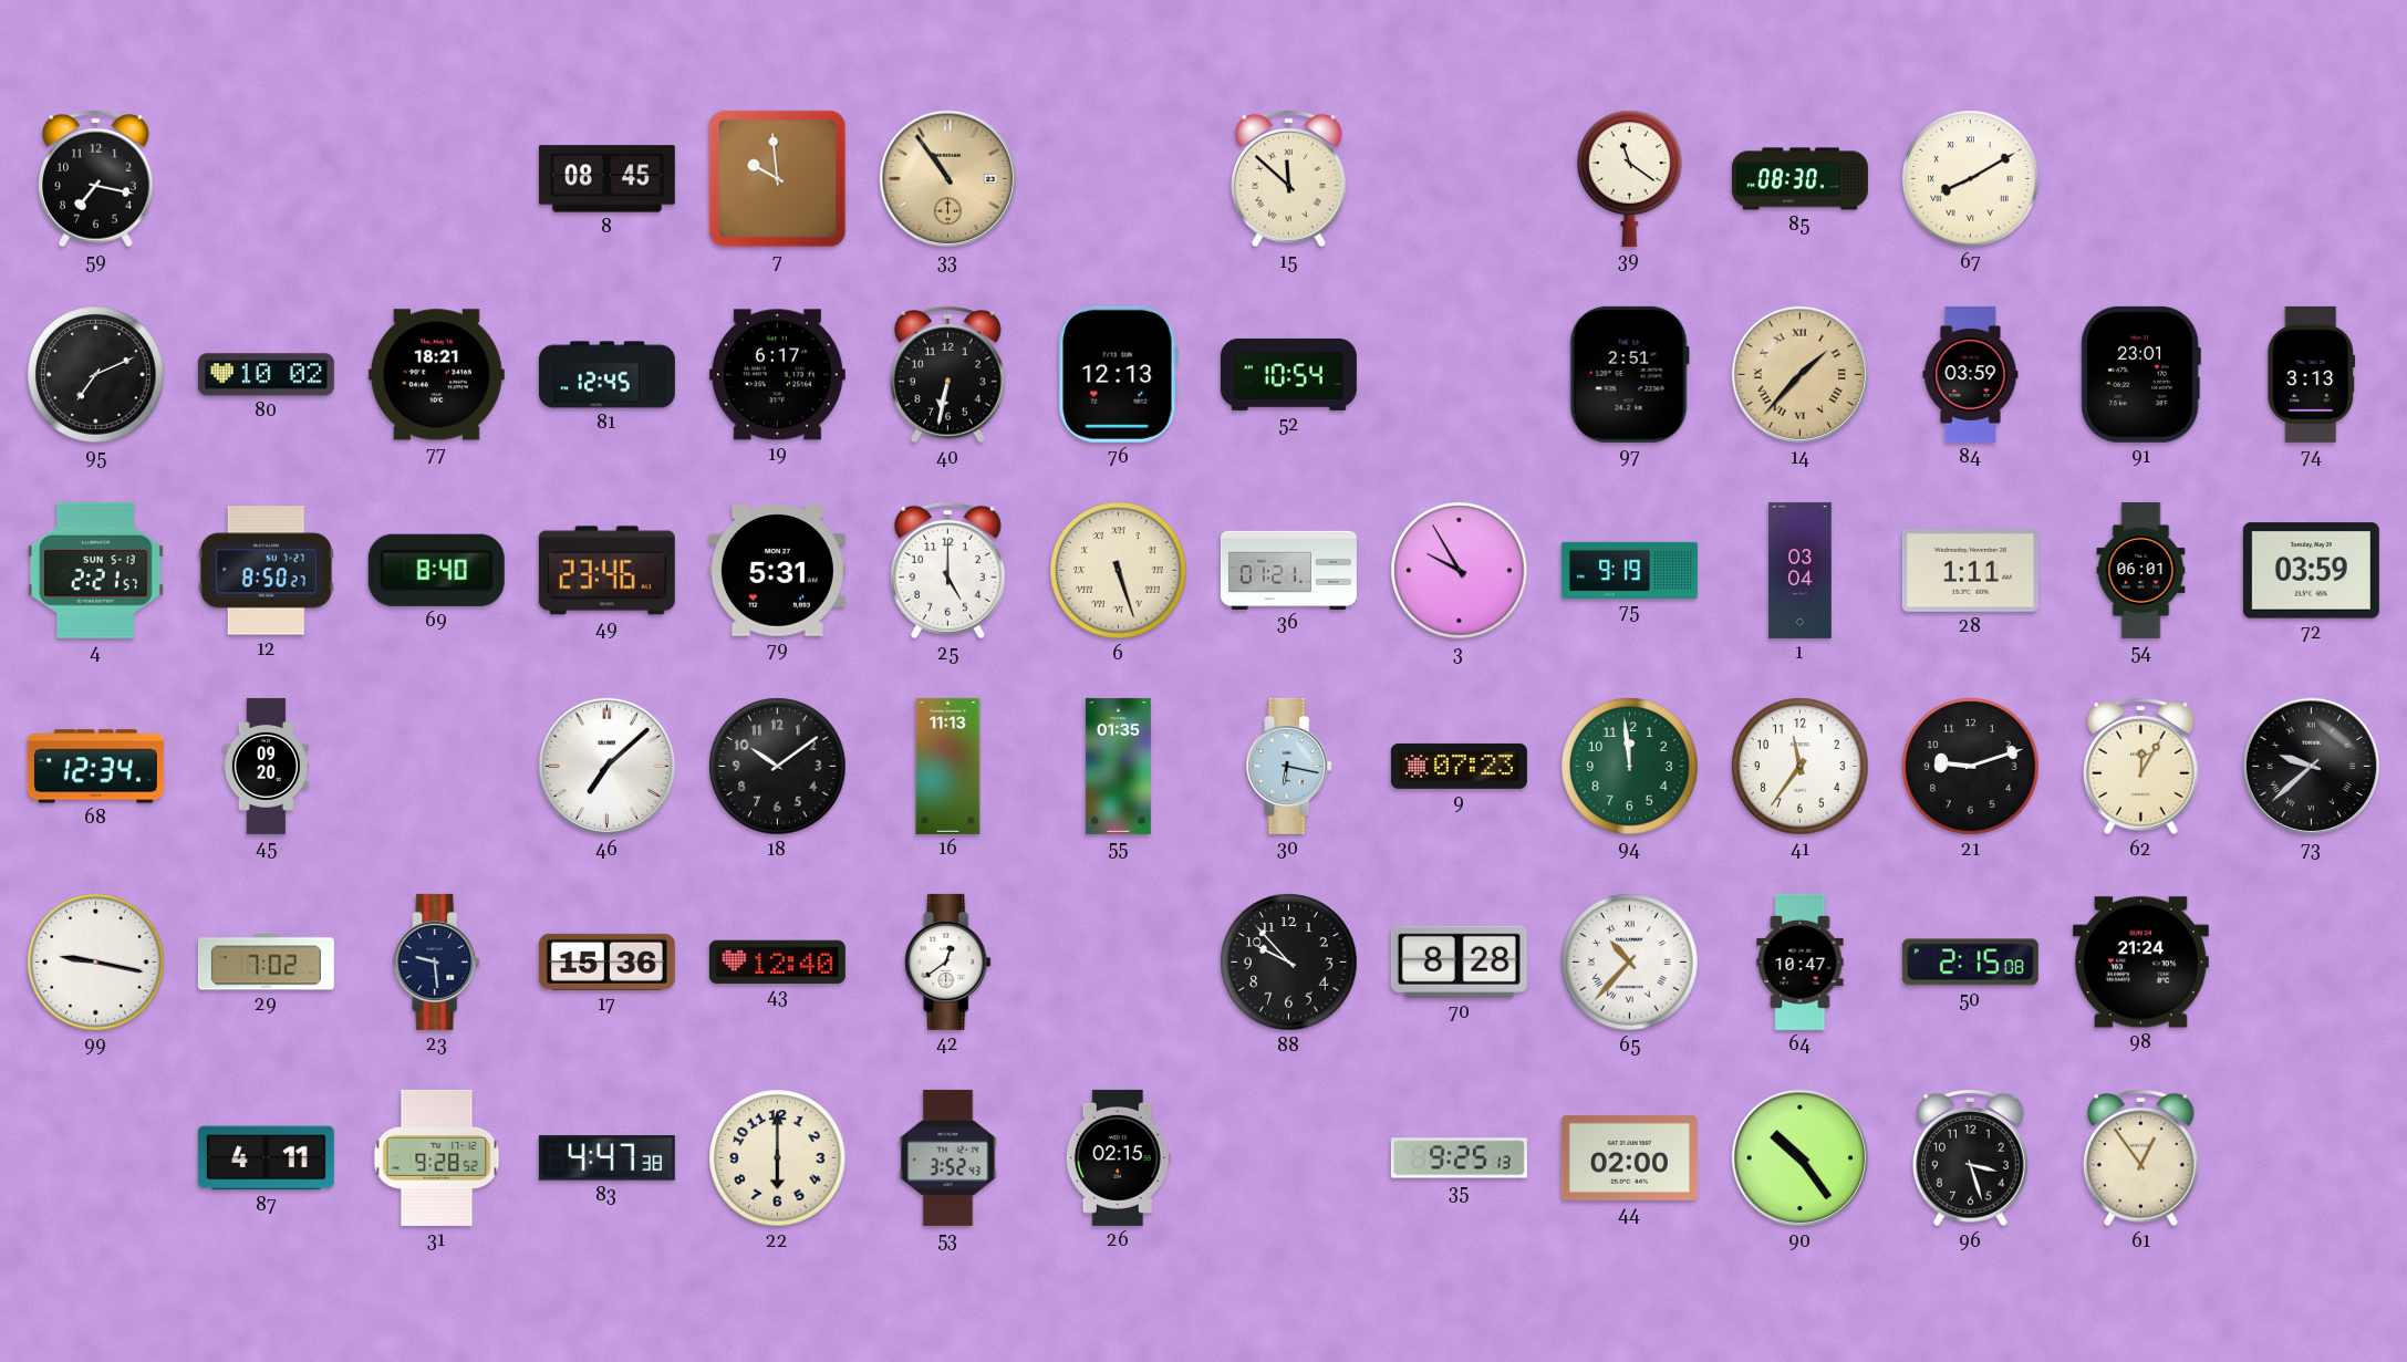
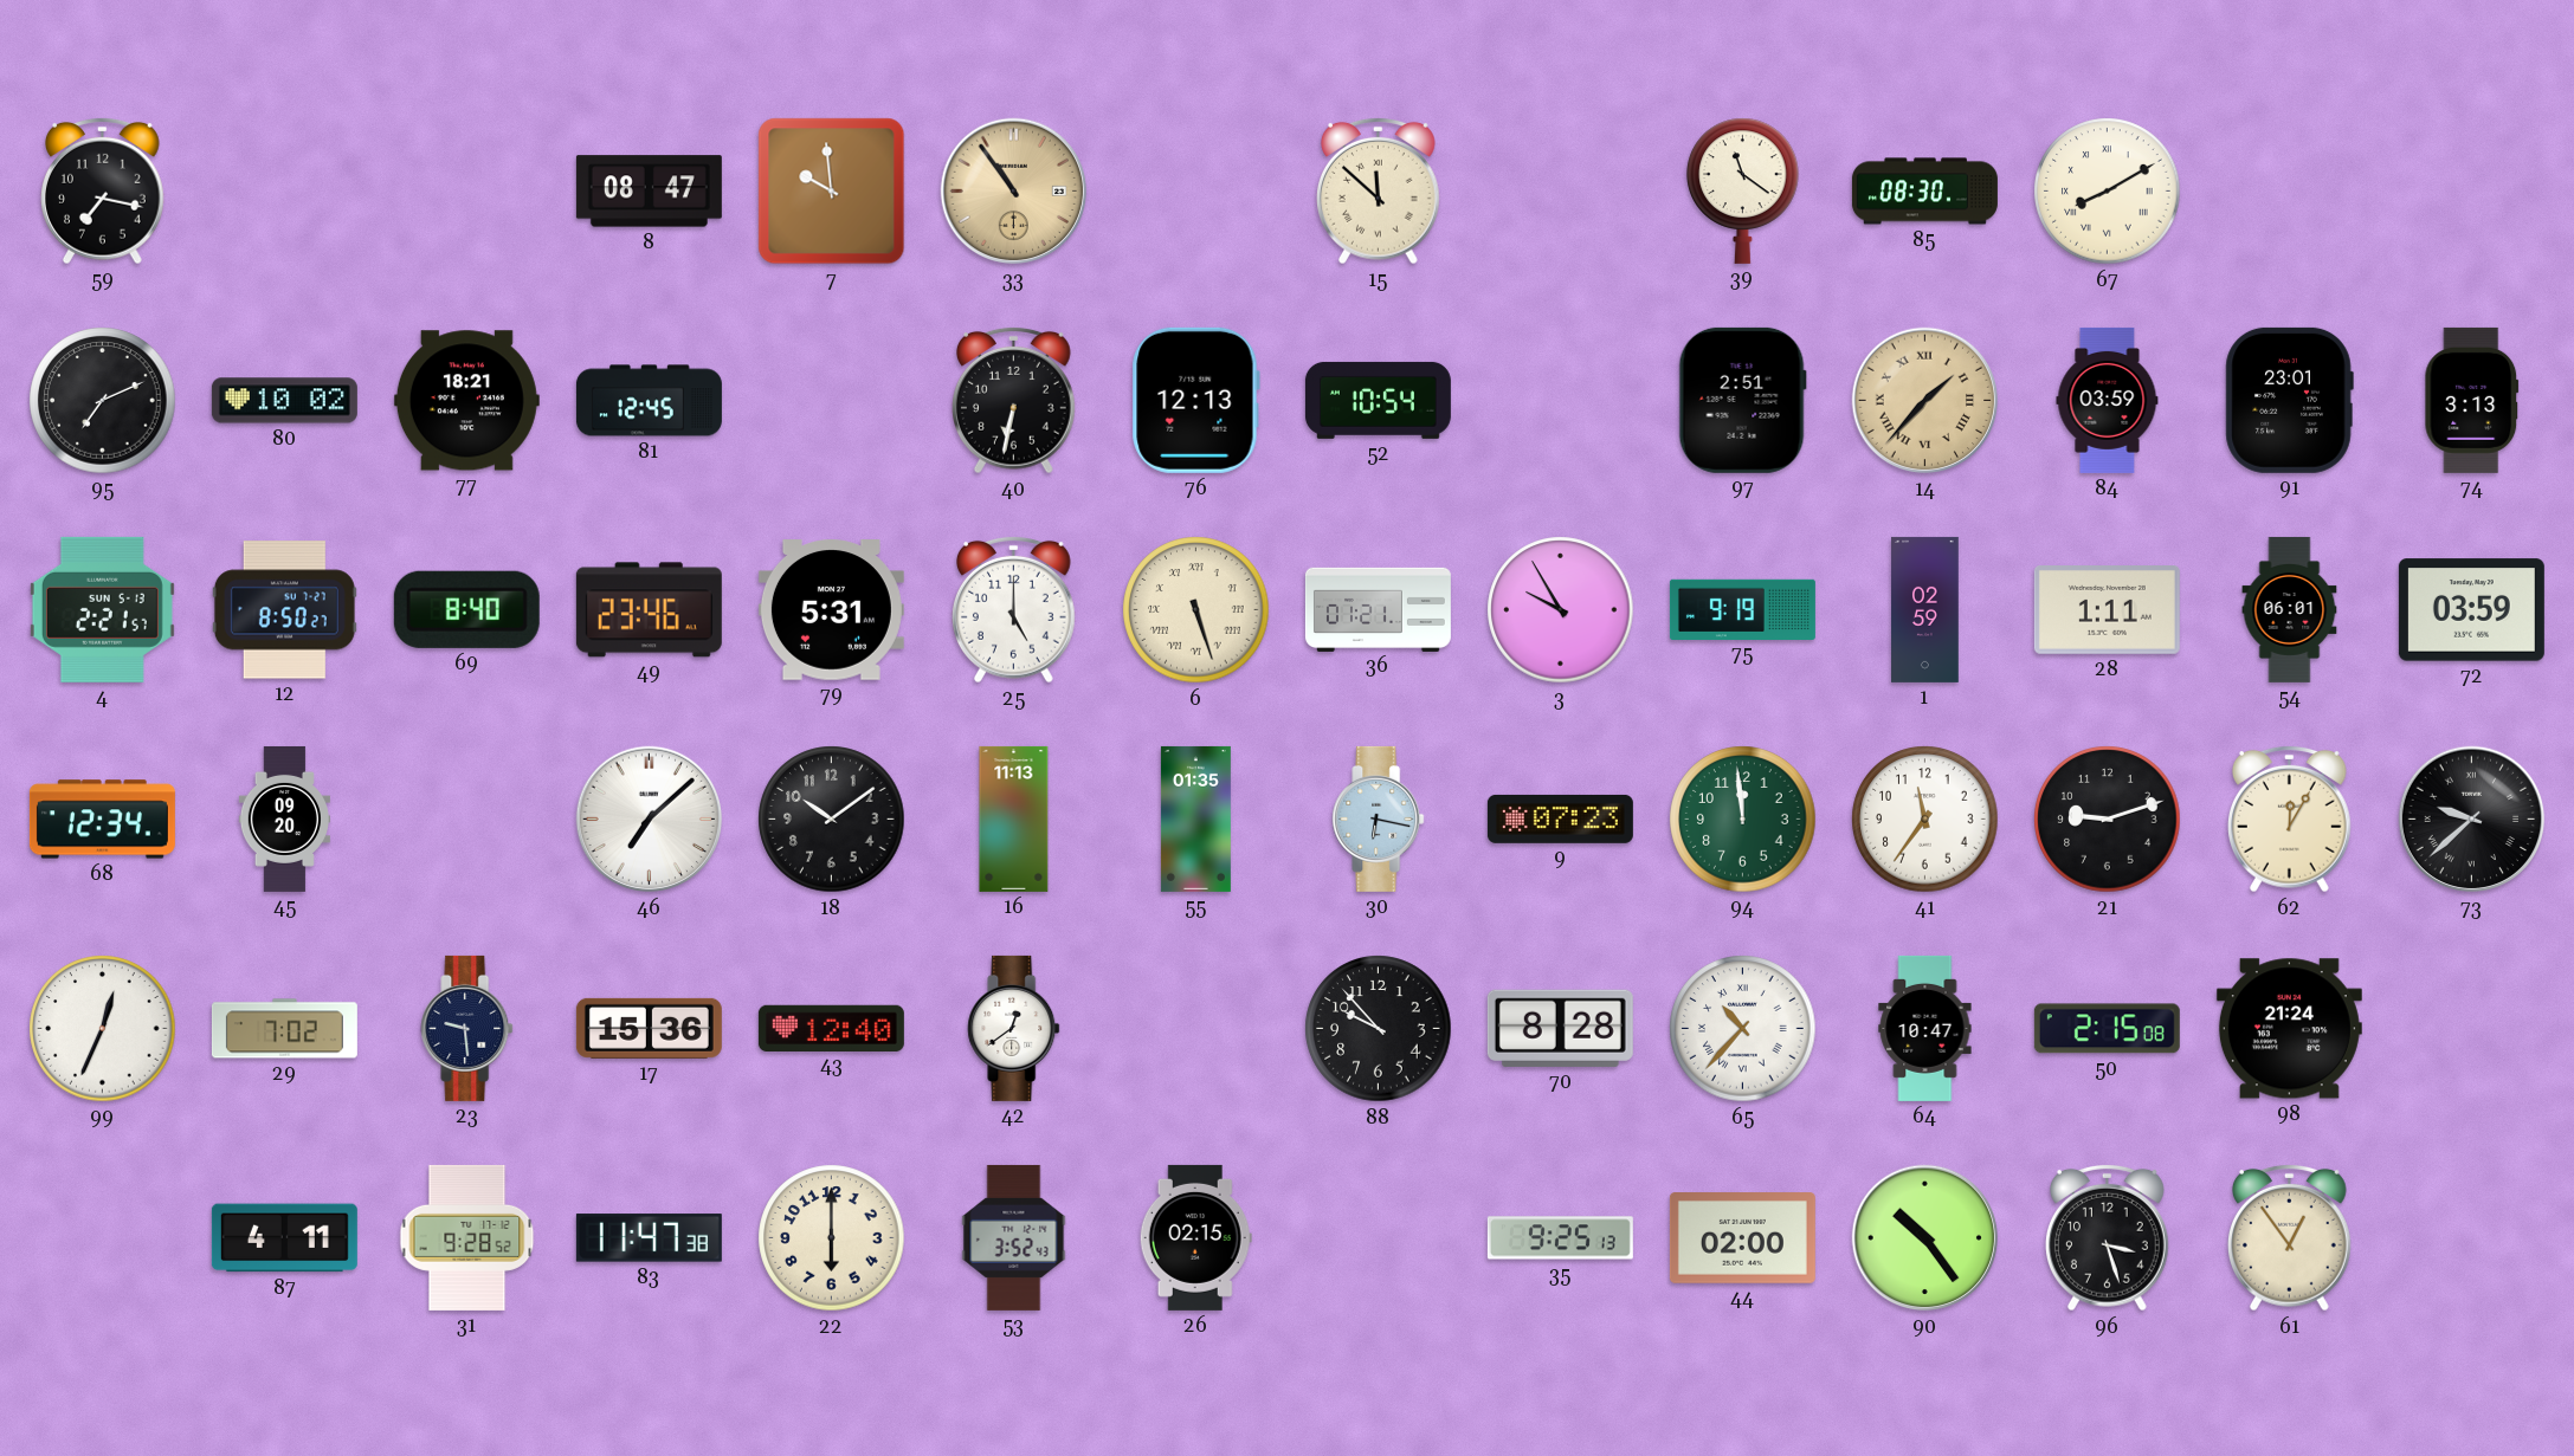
8: 08:45 -> 08:47
19: 6:17 -> none
1: 03:04 -> 02:59
99: 9:17 -> 12:34
83: 4:47 -> 11:47
